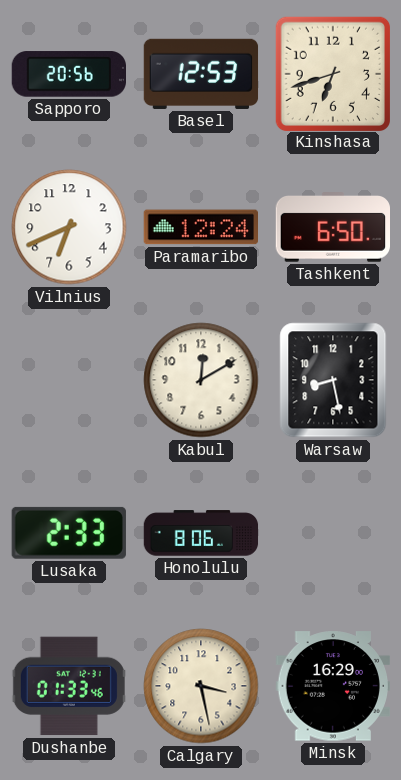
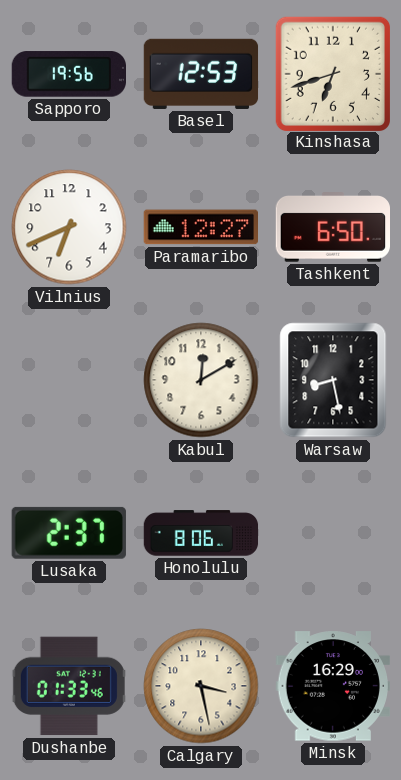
Sapporo: 20:56 -> 19:56
Paramaribo: 12:24 -> 12:27
Lusaka: 2:33 -> 2:37
